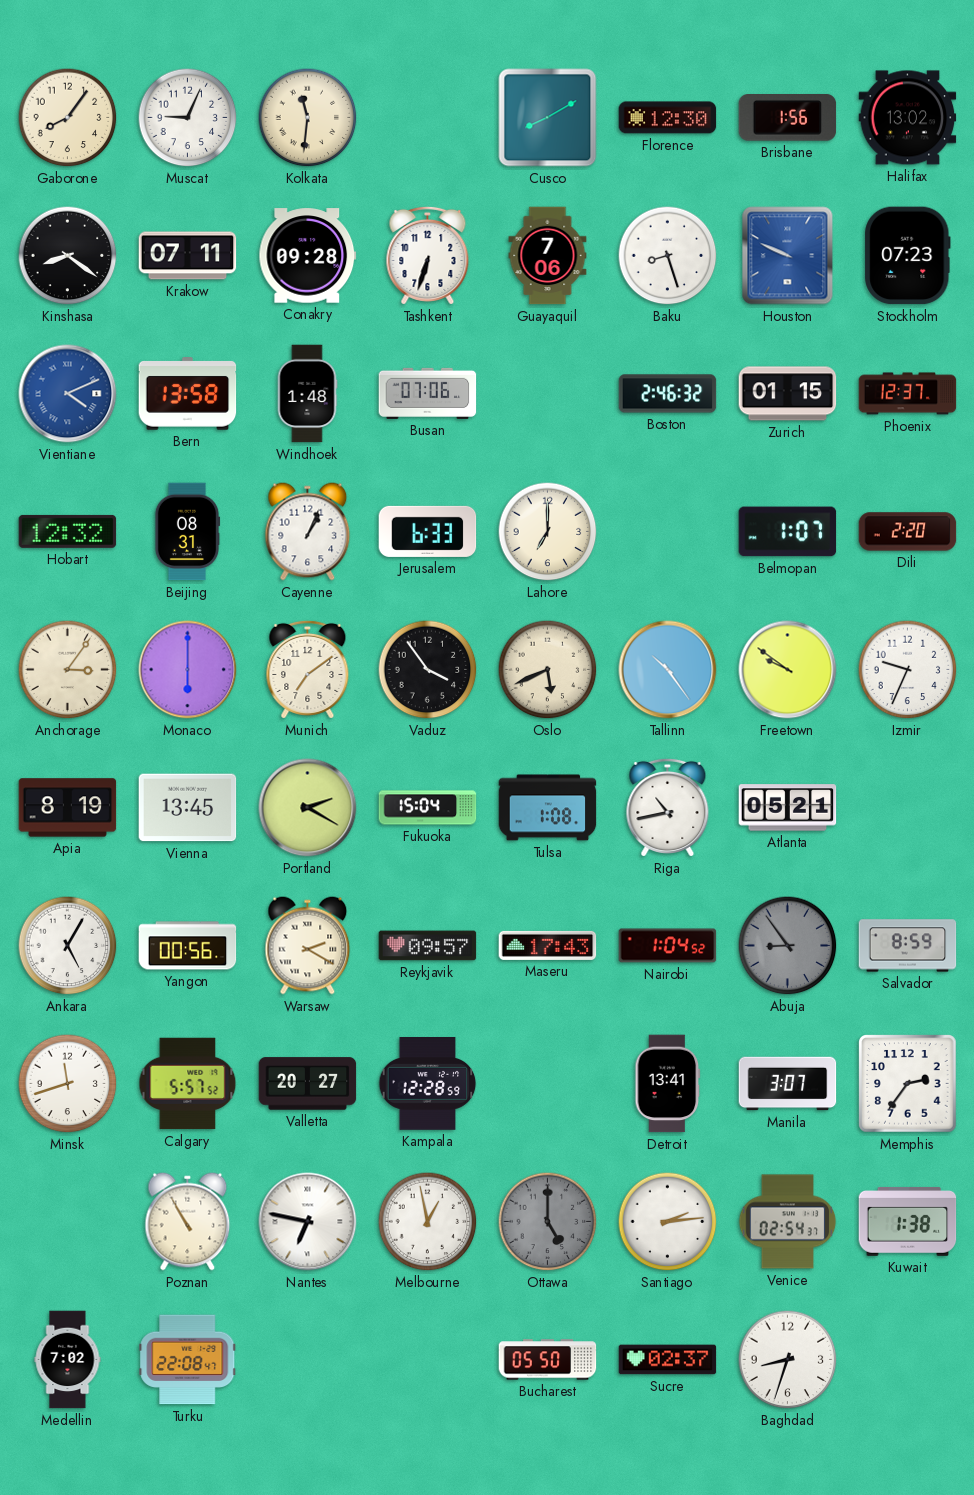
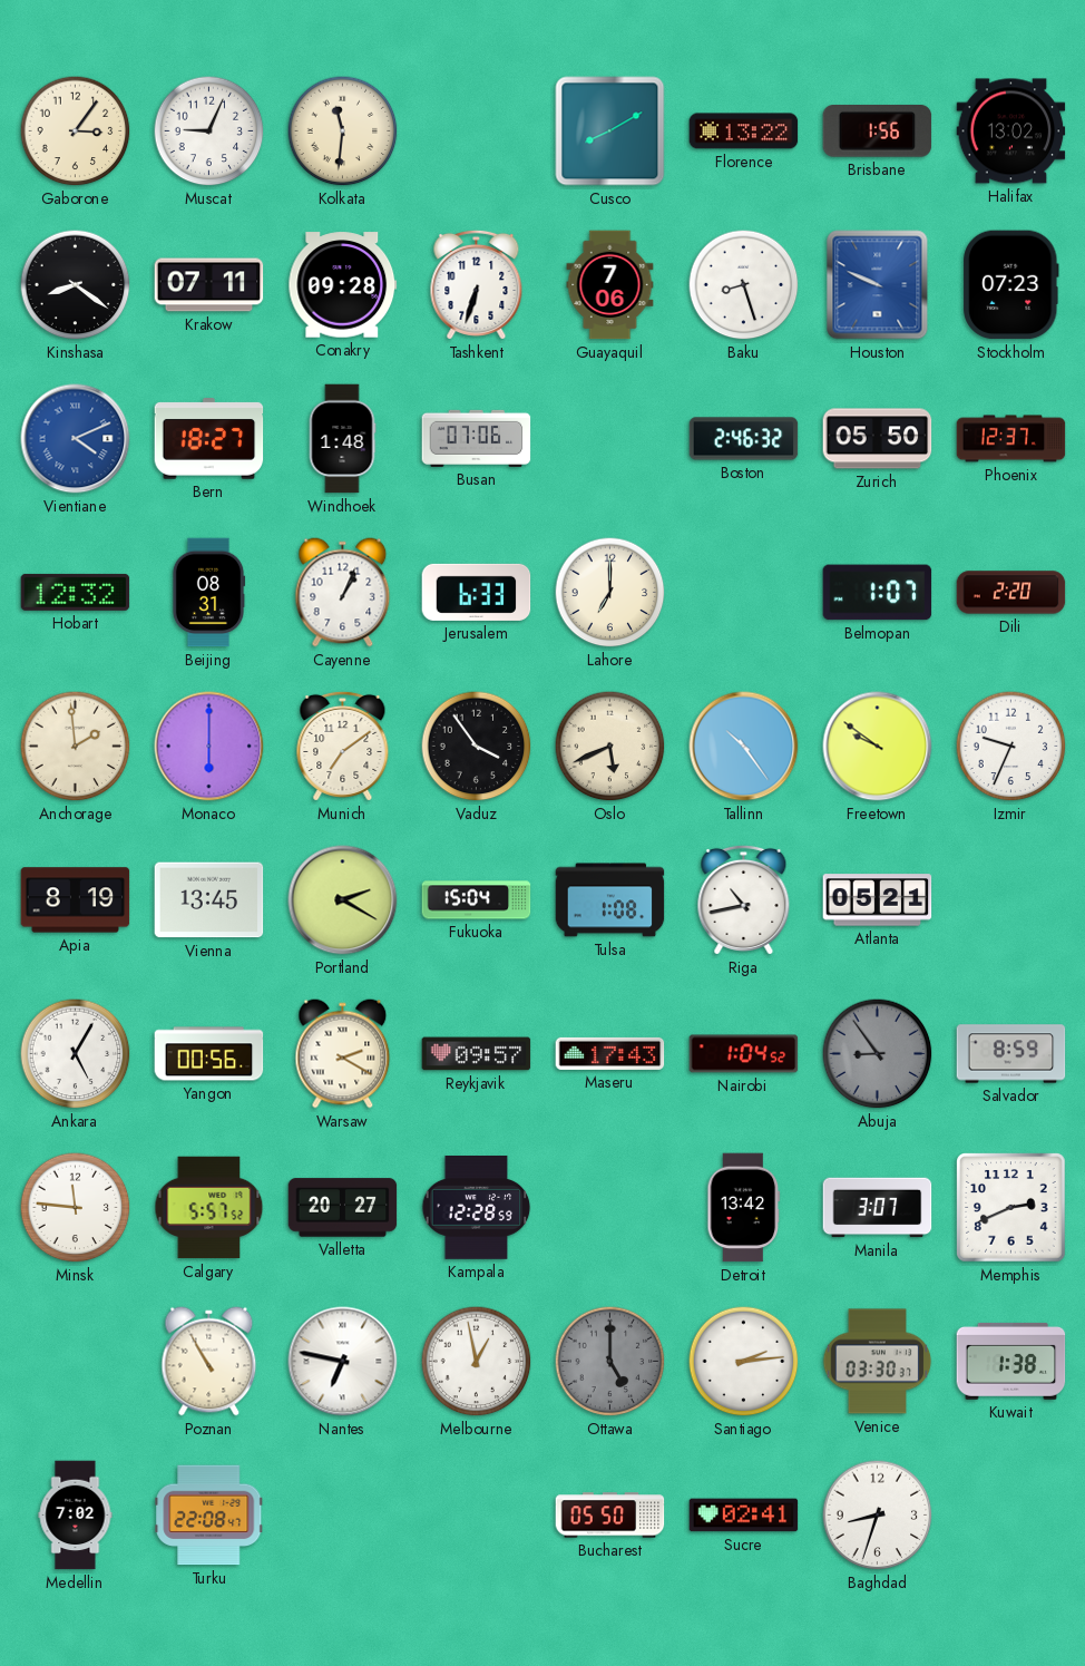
Gaborone: 8:06 -> 3:06
Florence: 12:30 -> 13:22
Bern: 13:58 -> 18:27
Zurich: 01:15 -> 05:50
Anchorage: 3:06 -> 1:59
Minsk: 11:42 -> 11:46
Detroit: 13:41 -> 13:42
Memphis: 2:36 -> 2:41
Venice: 02:54 -> 03:30
Sucre: 02:37 -> 02:41
